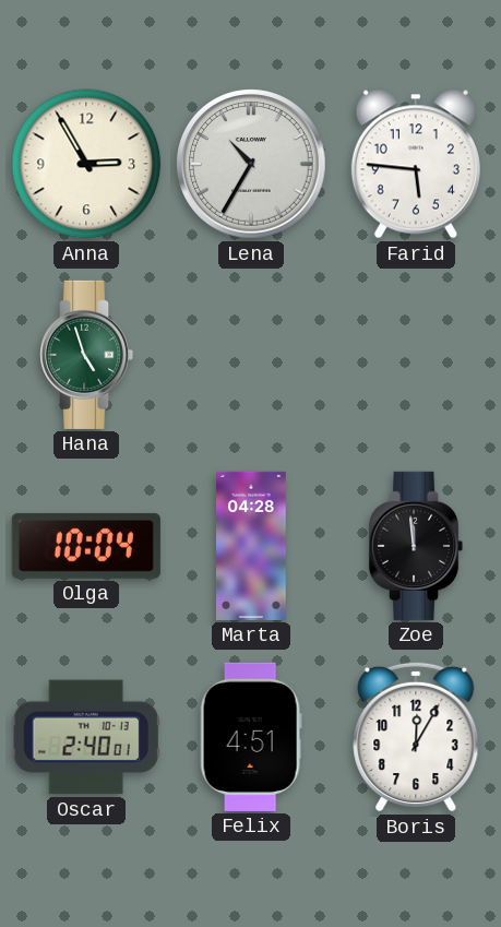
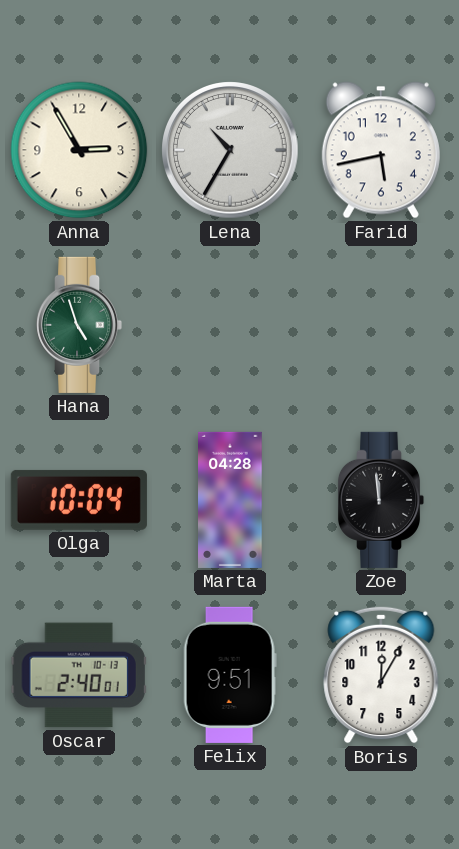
Farid: 5:46 -> 5:43
Felix: 4:51 -> 9:51
